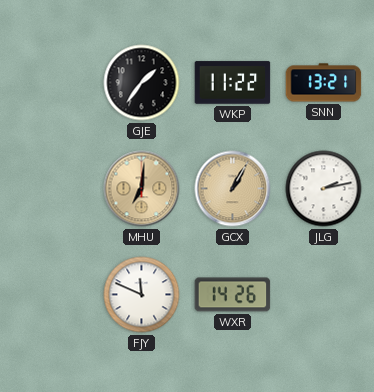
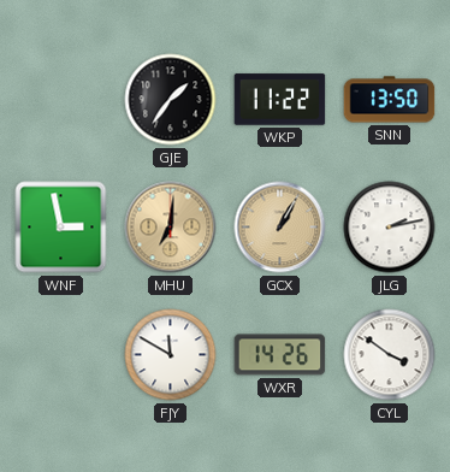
SNN: 13:21 -> 13:50
WNF: none -> 2:58
FJY: 11:49 -> 11:50
CYL: none -> 3:51
